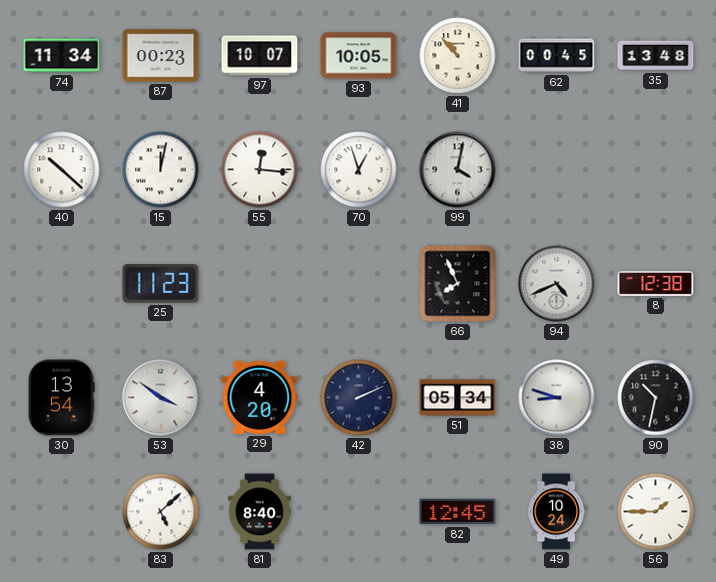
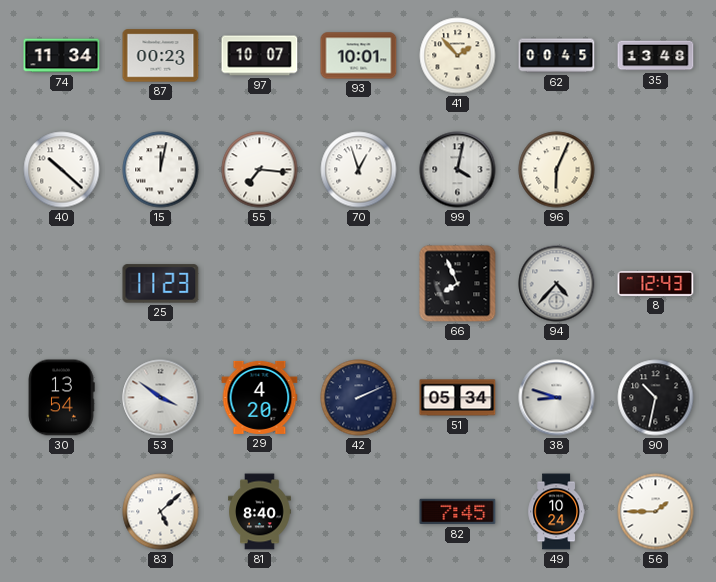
93: 10:05 -> 10:01
41: 10:53 -> 1:53
55: 12:16 -> 7:16
96: none -> 6:04
94: 4:41 -> 4:37
8: 12:38 -> 12:43
82: 12:45 -> 7:45
